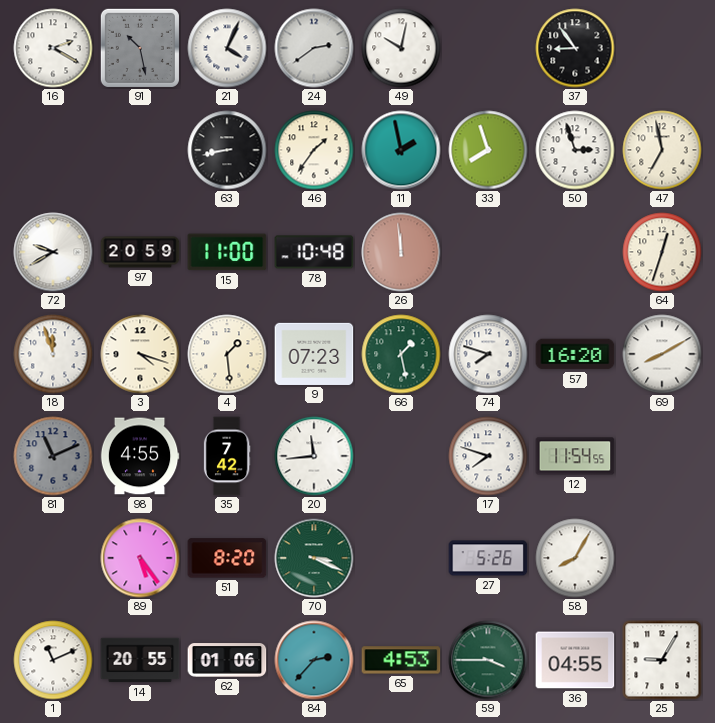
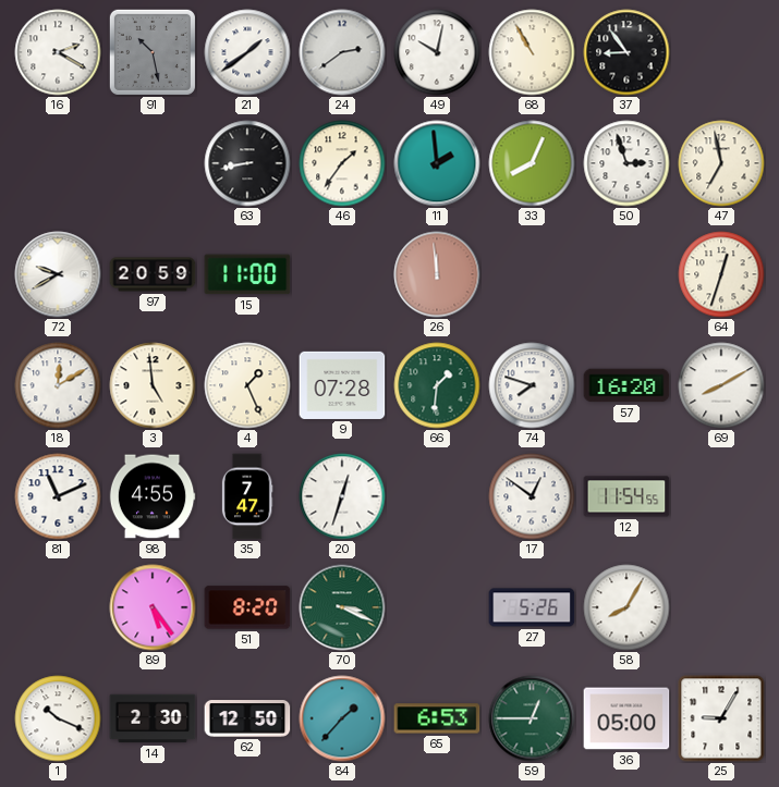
21: 4:04 -> 1:39
68: none -> 10:55
11: 1:58 -> 1:59
33: 7:57 -> 8:04
78: 10:48 -> none
18: 11:57 -> 12:10
3: 4:18 -> 4:59
4: 1:29 -> 1:26
9: 07:23 -> 07:28
66: 1:28 -> 1:31
81 dial: grey -> white
35: 7:42 -> 7:47
20: 11:44 -> 12:33
17: 7:48 -> 12:51
1: 11:11 -> 10:19
14: 20:55 -> 2:30
62: 01:06 -> 12:50
84: 2:37 -> 1:37
65: 4:53 -> 6:53
59: 3:45 -> 12:45
36: 04:55 -> 05:00
